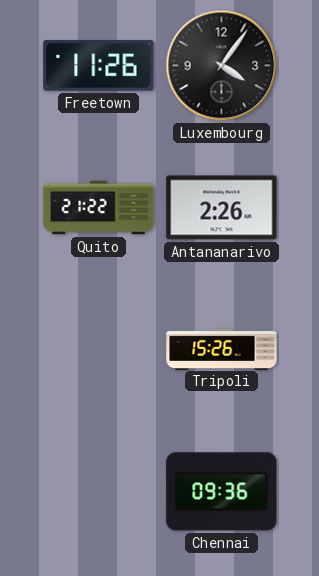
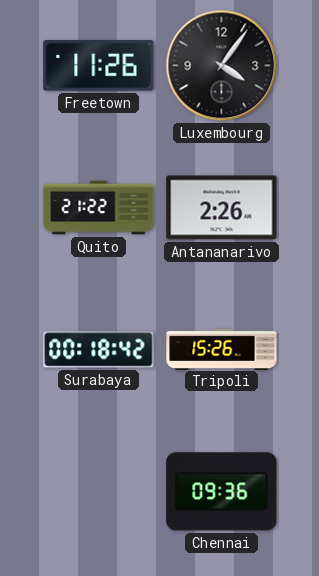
Surabaya: none -> 00:18
